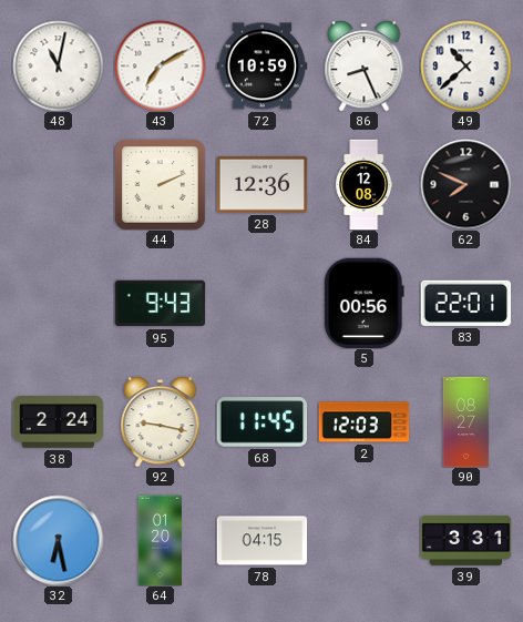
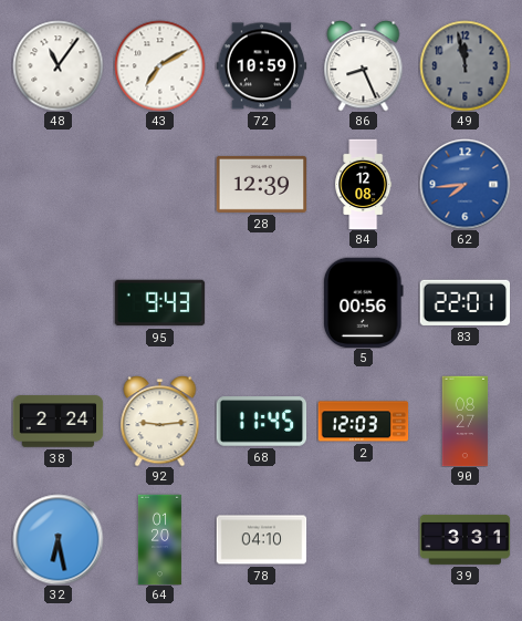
48: 11:02 -> 11:06
49: 10:38 -> 11:58
49 dial: white -> grey
44: 2:11 -> none
28: 12:36 -> 12:39
62: 7:49 -> 7:44
62 dial: black -> blue
92: 9:17 -> 9:14
78: 04:15 -> 04:10
